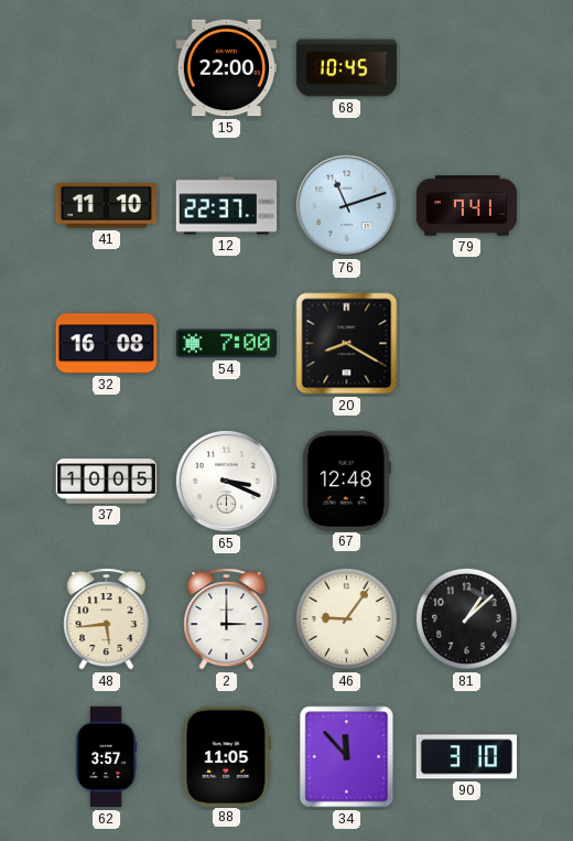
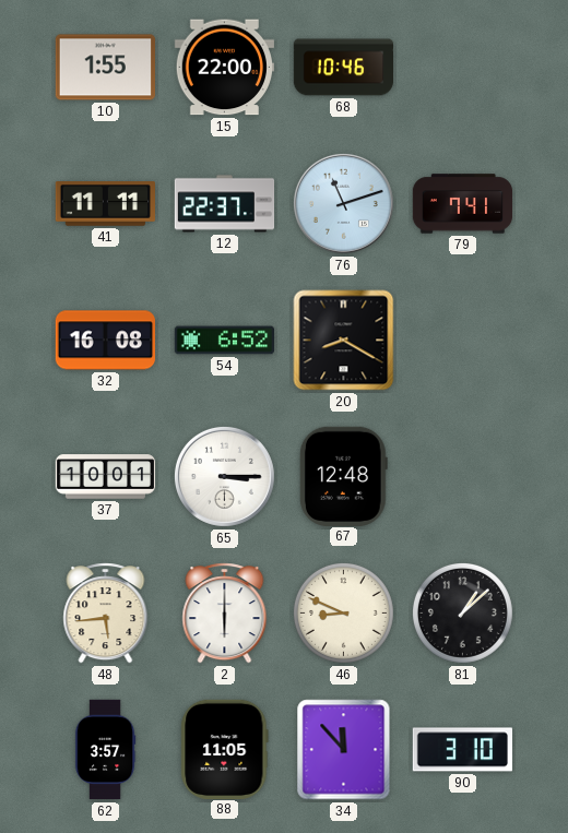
10: none -> 1:55
68: 10:45 -> 10:46
41: 11:10 -> 11:11
54: 7:00 -> 6:52
37: 10:05 -> 10:01
65: 3:19 -> 3:15
2: 3:00 -> 6:00
46: 9:06 -> 8:49
